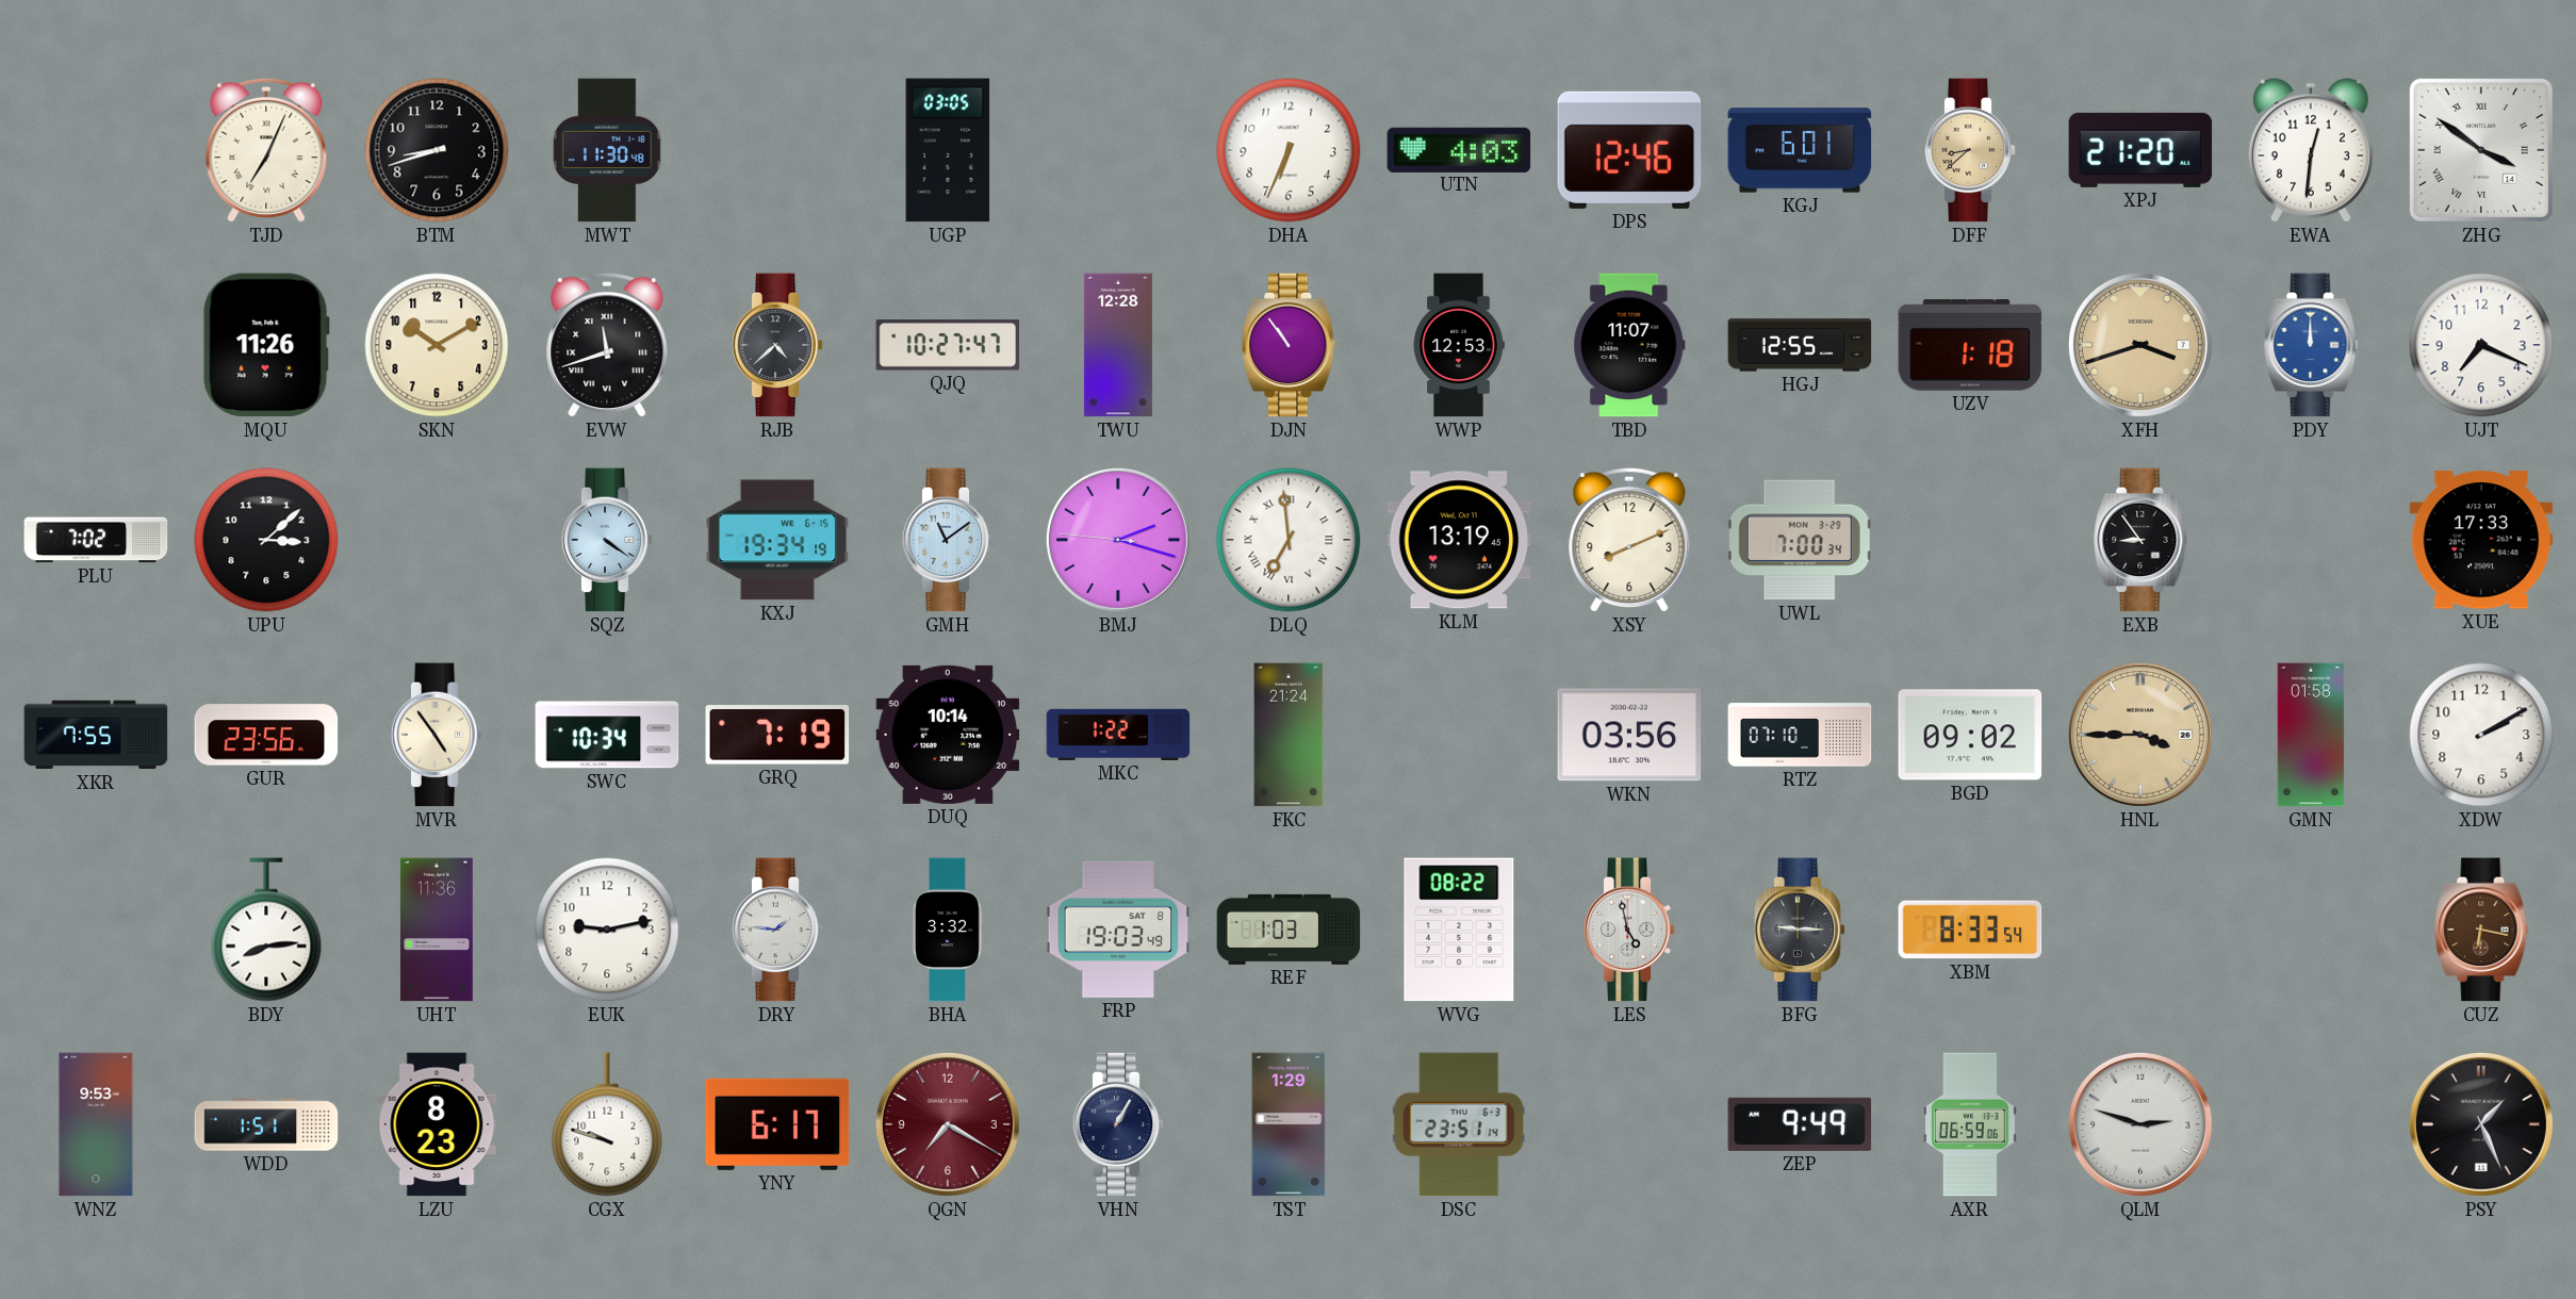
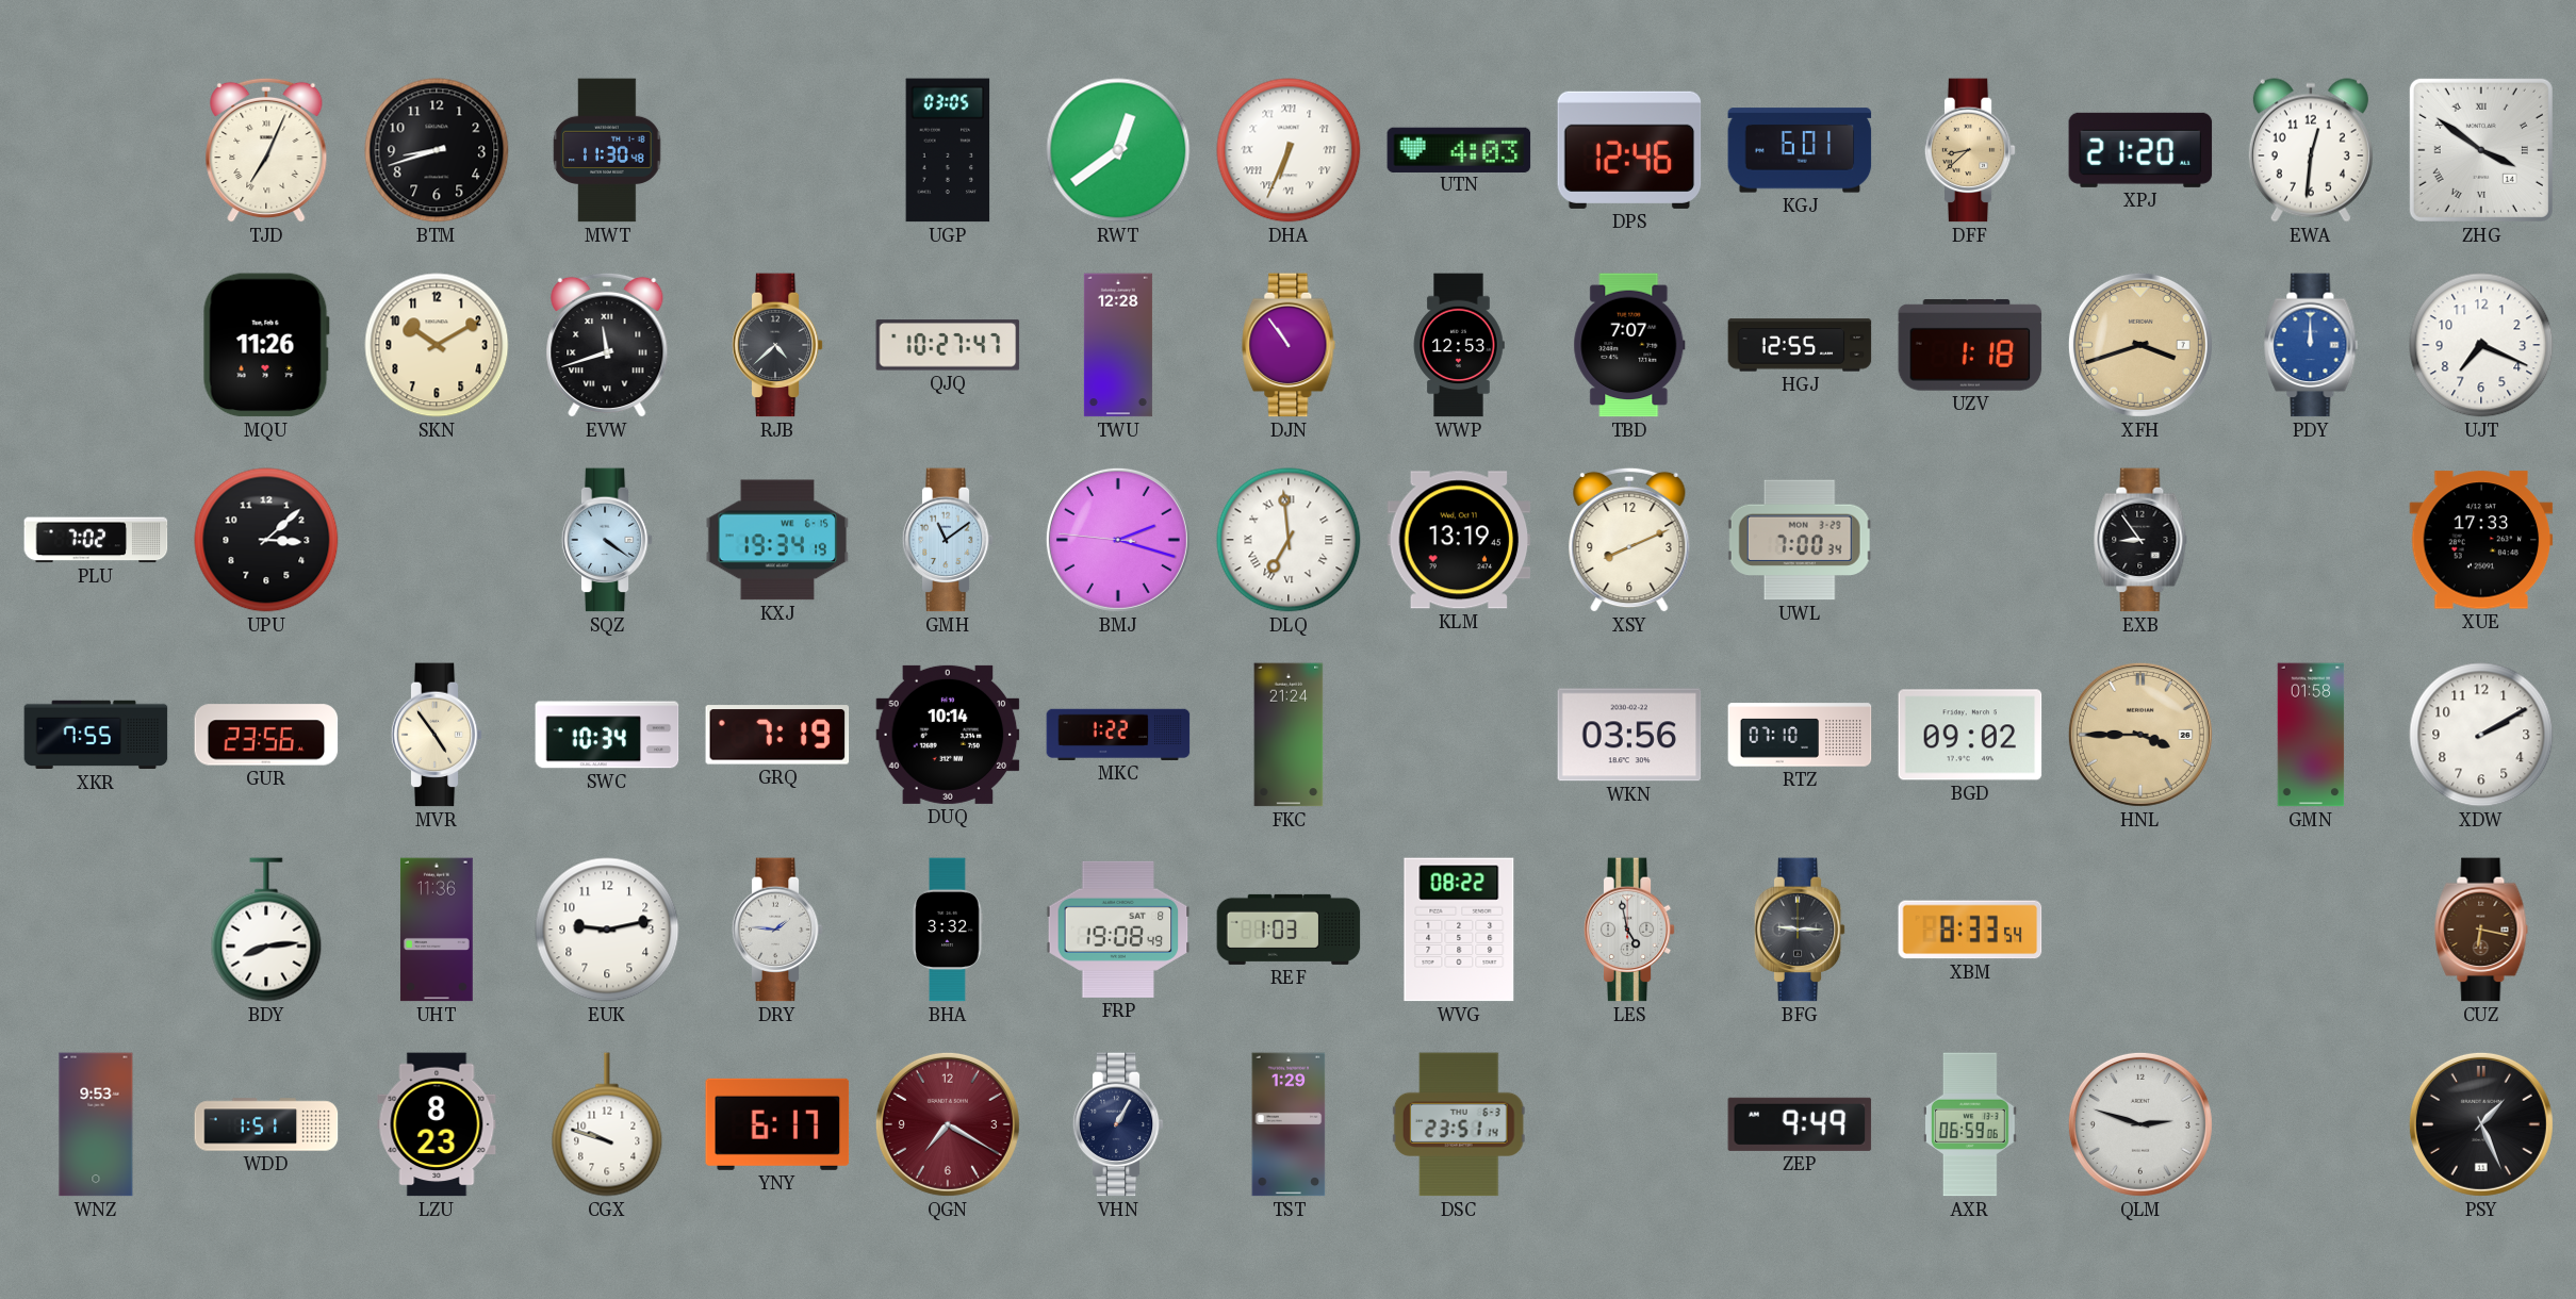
RWT: none -> 12:39
DHA numerals: Arabic -> Roman
TBD: 11:07 -> 7:07
FRP: 19:03 -> 19:08
